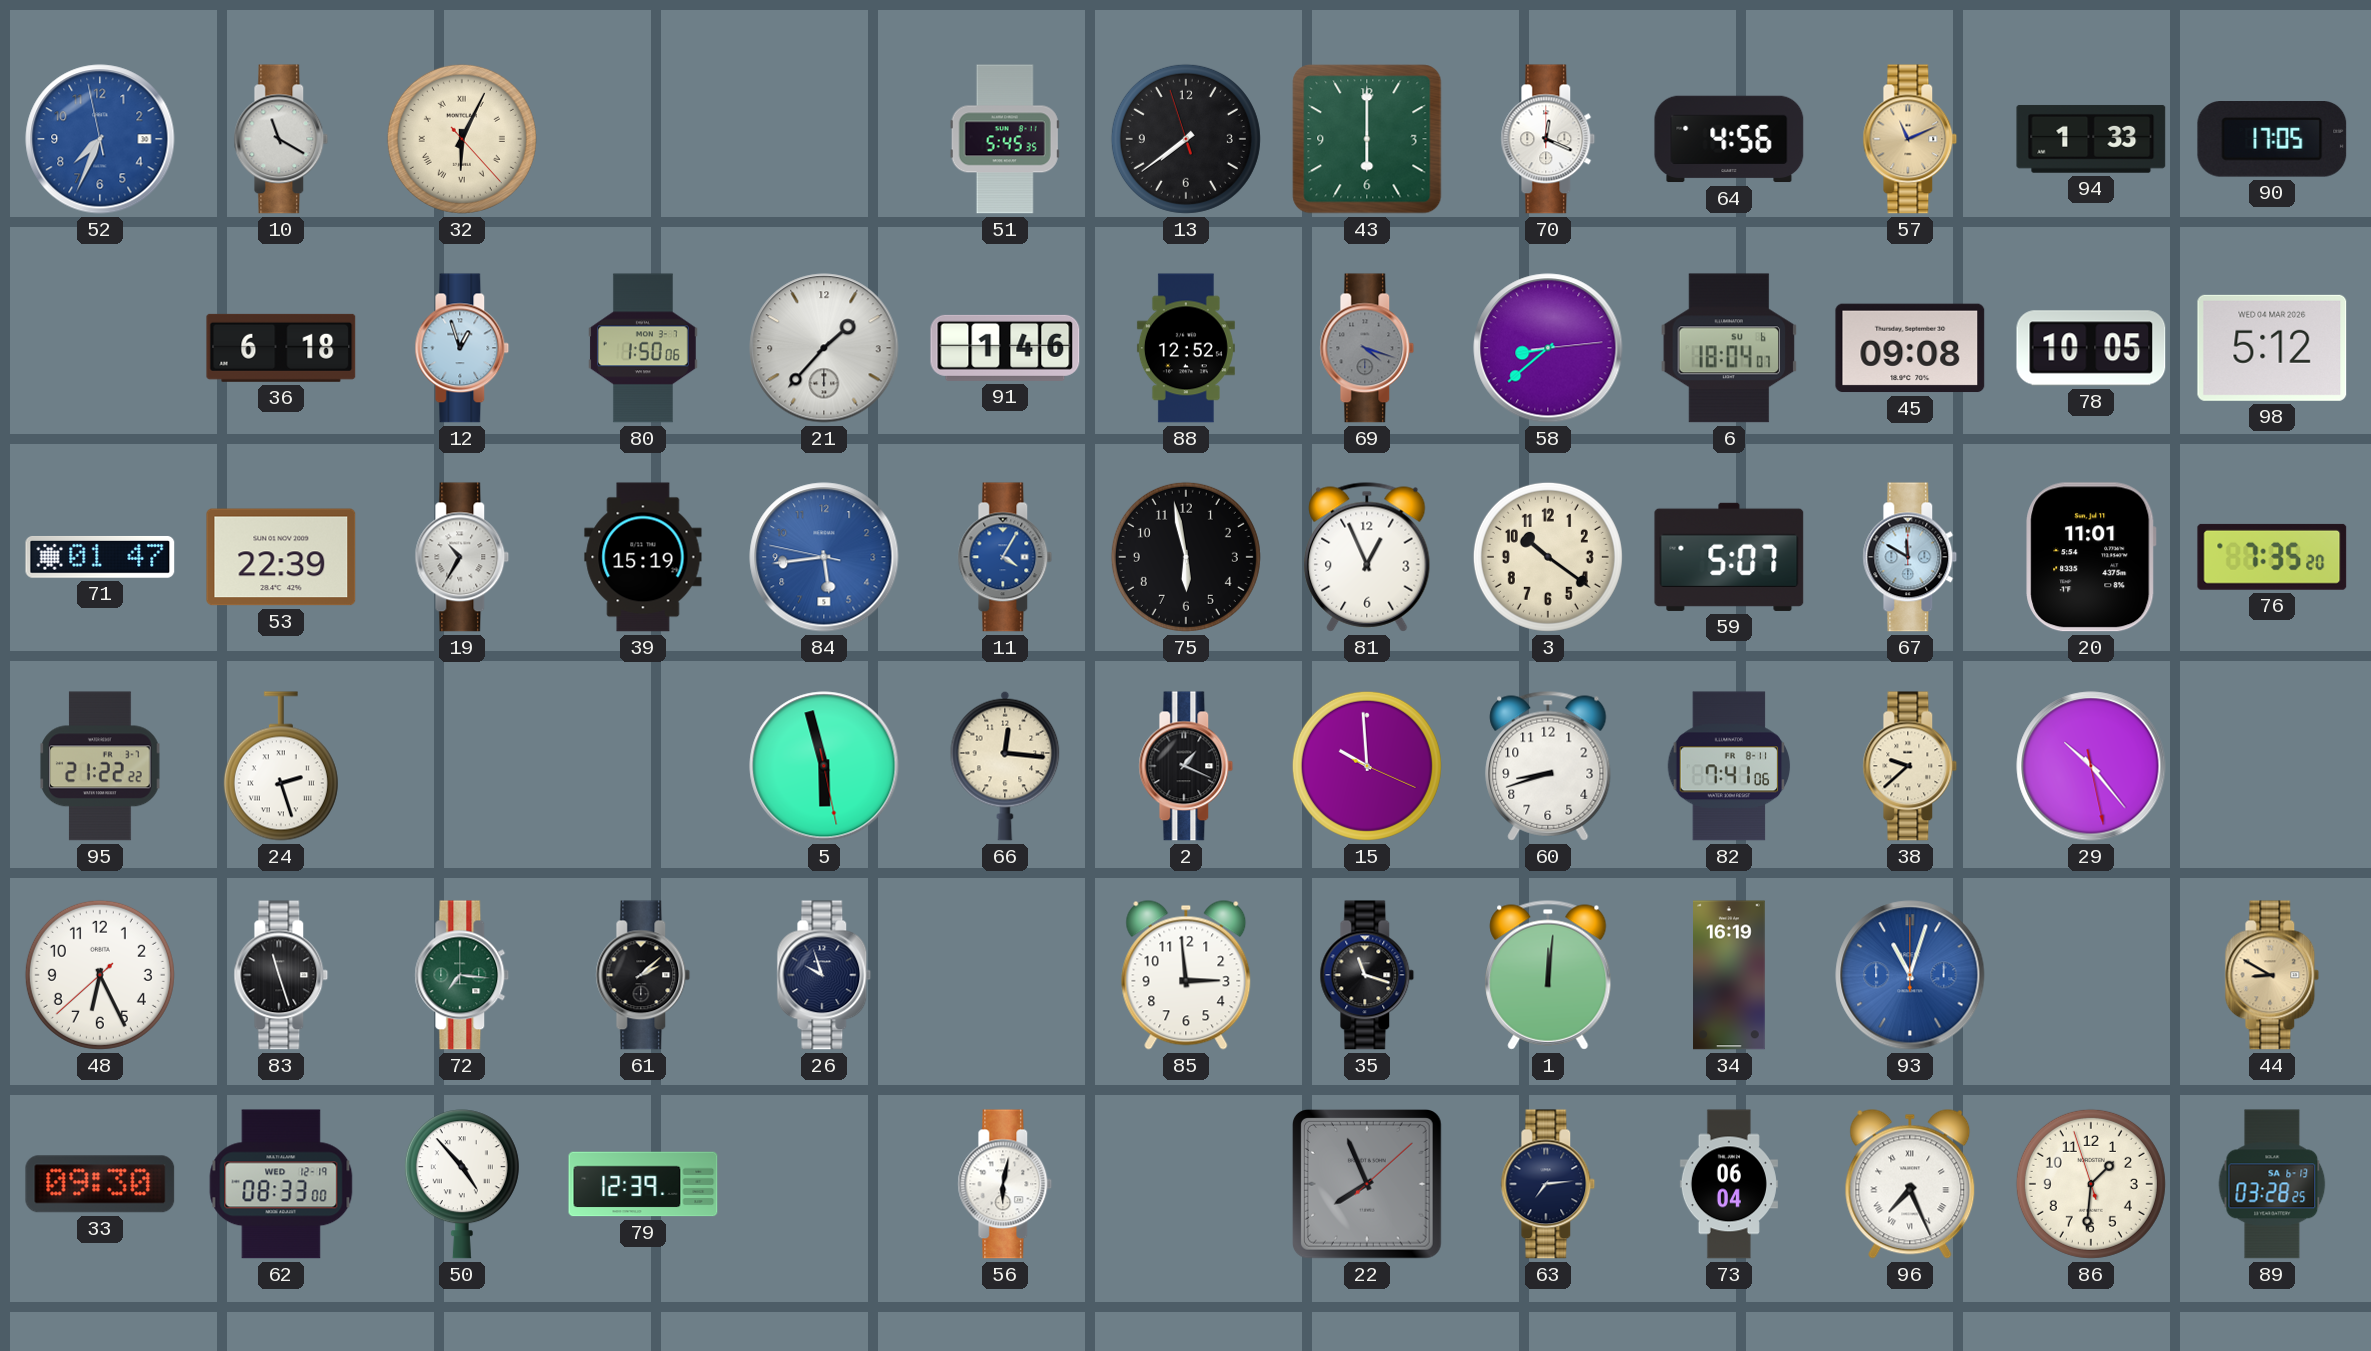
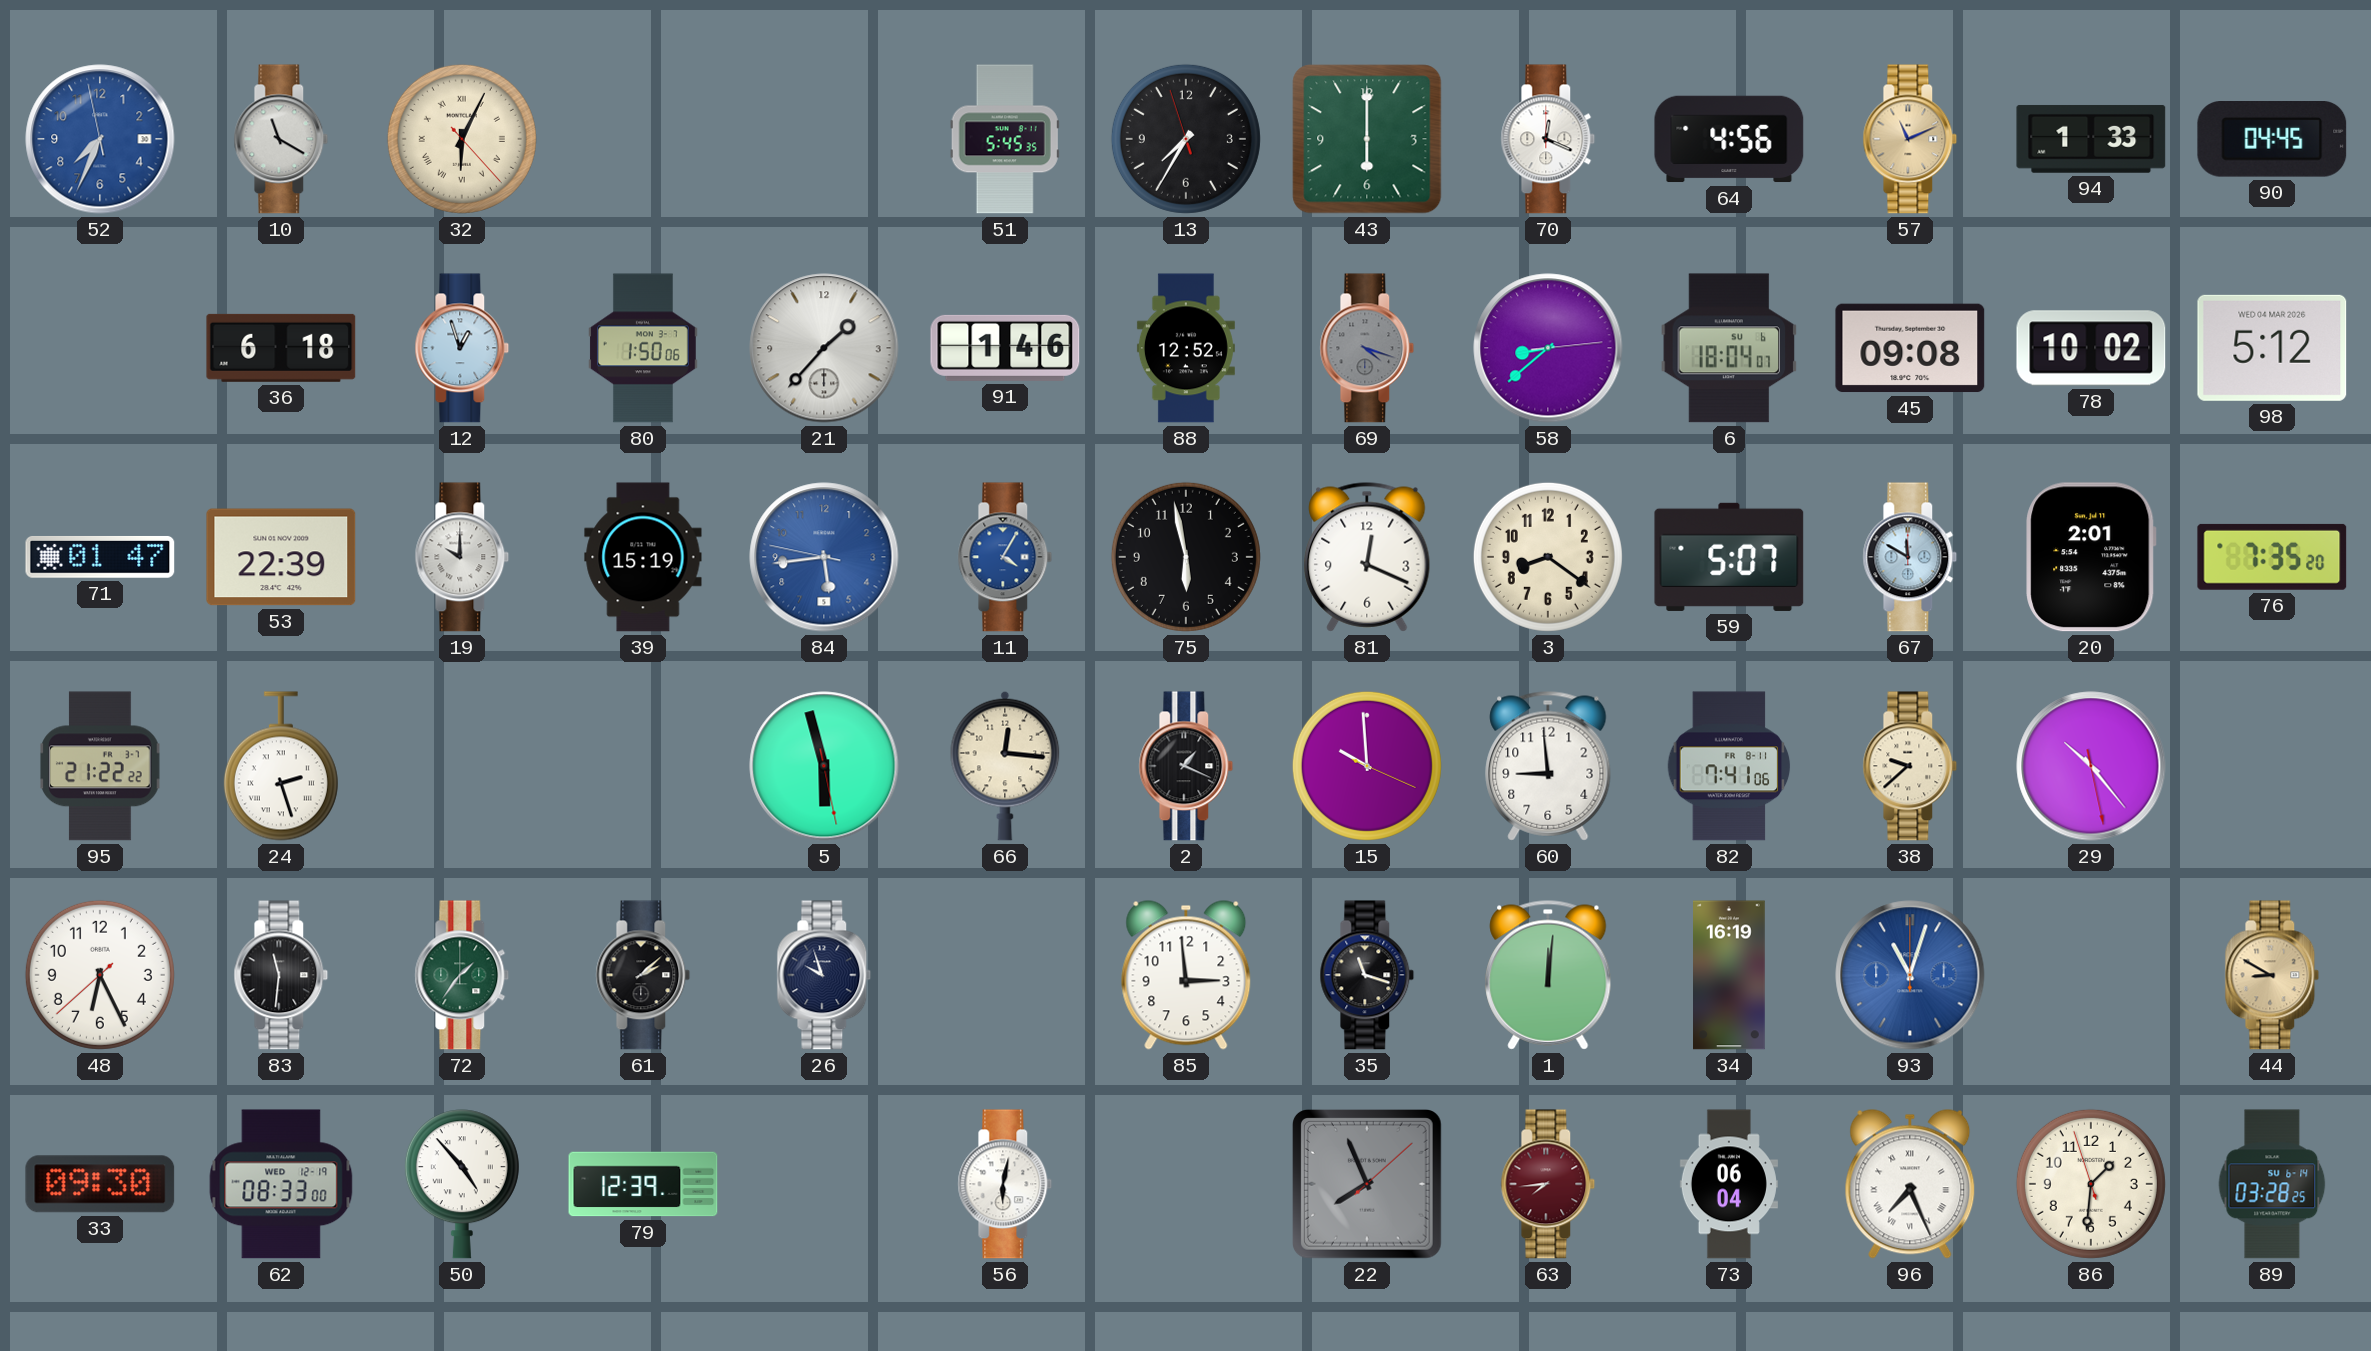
13: 7:38 -> 7:34
90: 17:05 -> 04:45
78: 10:05 -> 10:02
19: 10:35 -> 10:00
81: 12:56 -> 12:19
3: 10:21 -> 8:21
20: 11:01 -> 2:01
60: 8:42 -> 8:59
83: 11:27 -> 11:31
72: 7:16 -> 1:36
63: 7:14 -> 7:44
63 dial: navy -> burgundy
89 date: SA 6-13 -> SU 6-14
